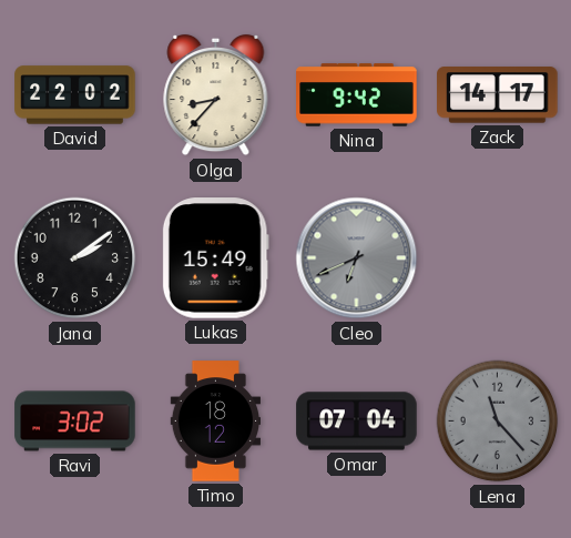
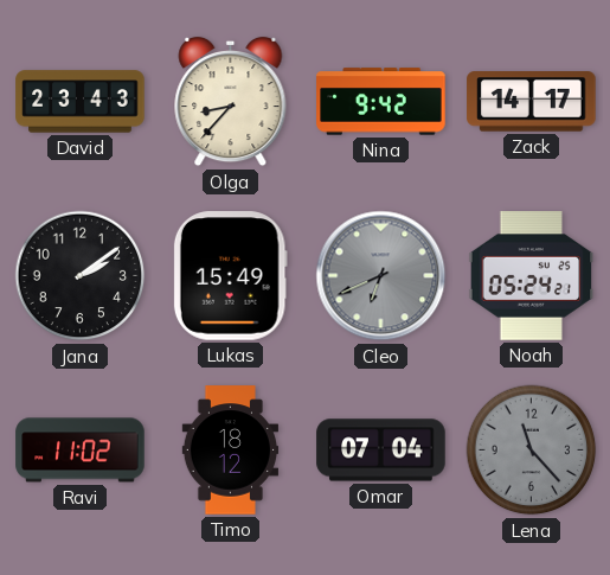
David: 22:02 -> 23:43
Noah: none -> 05:24
Ravi: 3:02 -> 11:02
